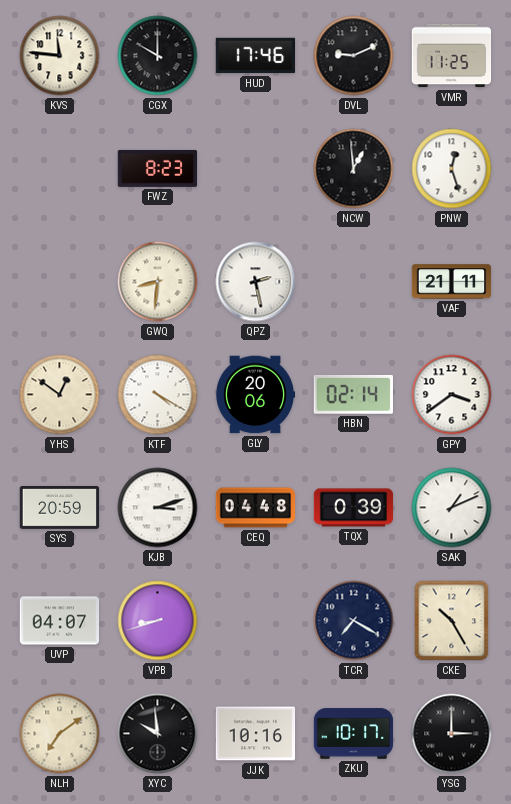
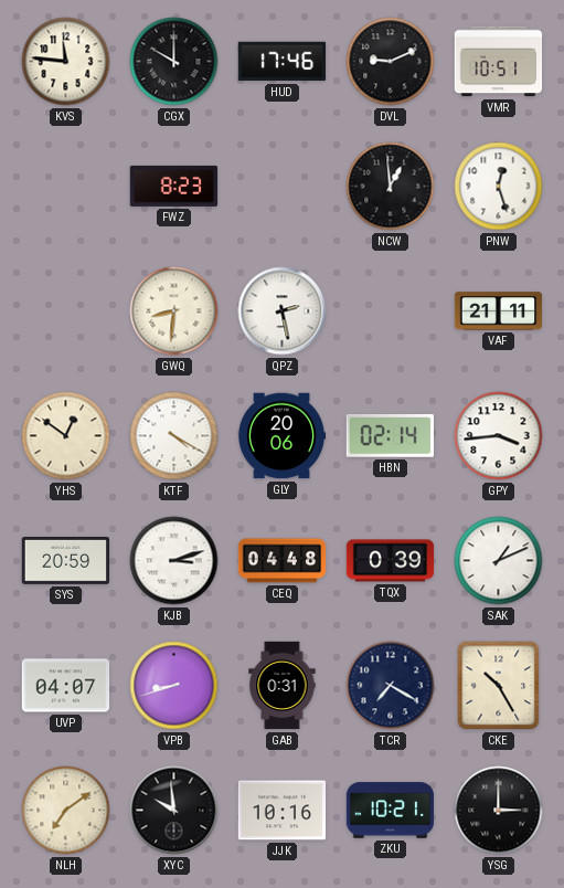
VMR: 11:25 -> 10:51
GPY: 3:39 -> 3:44
GAB: none -> 0:31
ZKU: 10:17 -> 10:21
